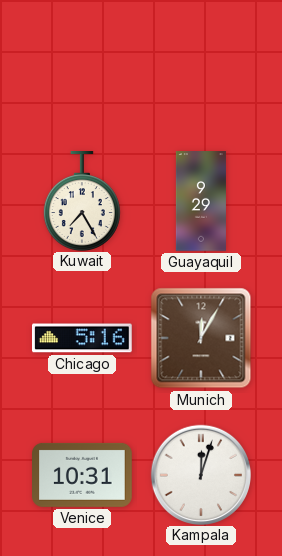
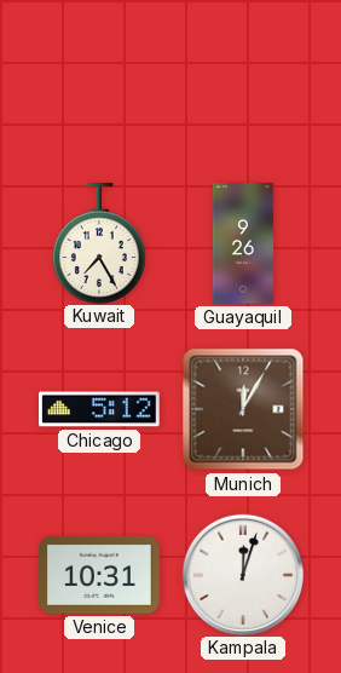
Guayaquil: 9:29 -> 9:26
Chicago: 5:16 -> 5:12
